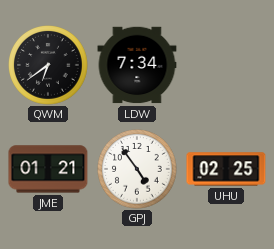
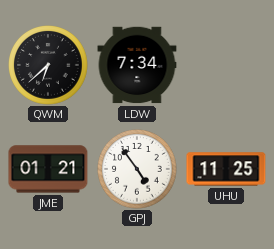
QWM: 6:39 -> 6:38
UHU: 02:25 -> 11:25
